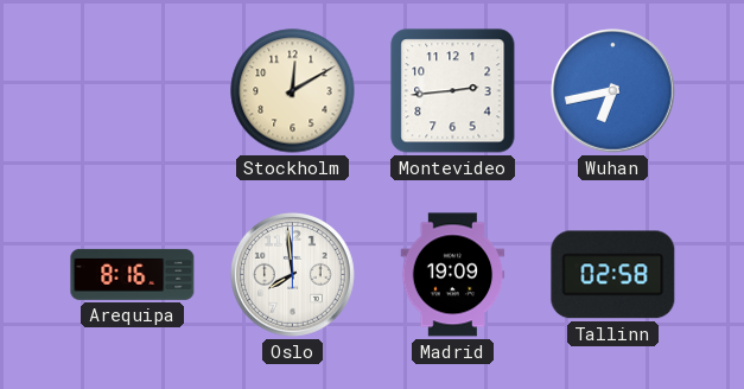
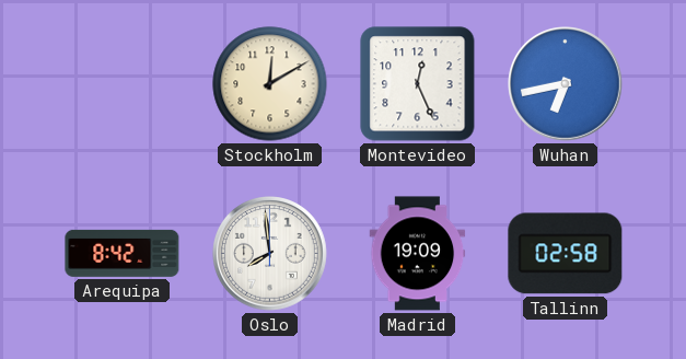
Montevideo: 2:44 -> 12:26
Arequipa: 8:16 -> 8:42
